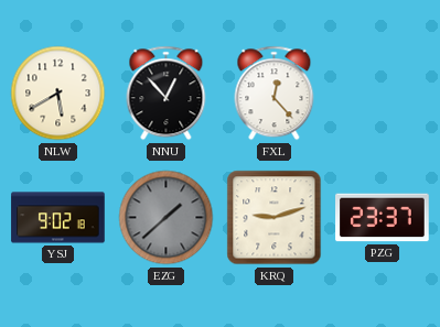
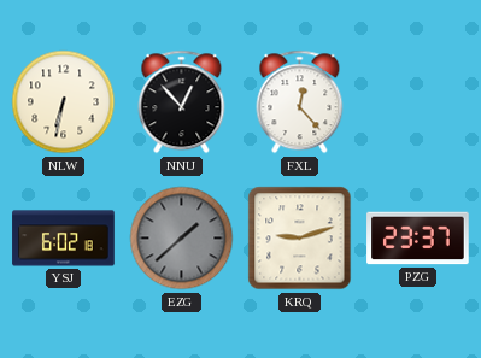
NLW: 5:40 -> 6:32
YSJ: 9:02 -> 6:02
